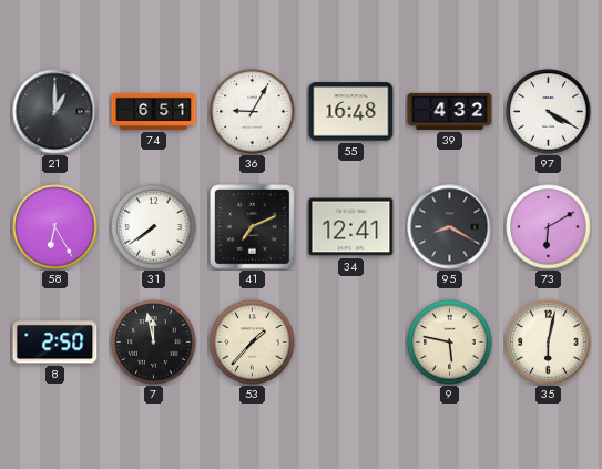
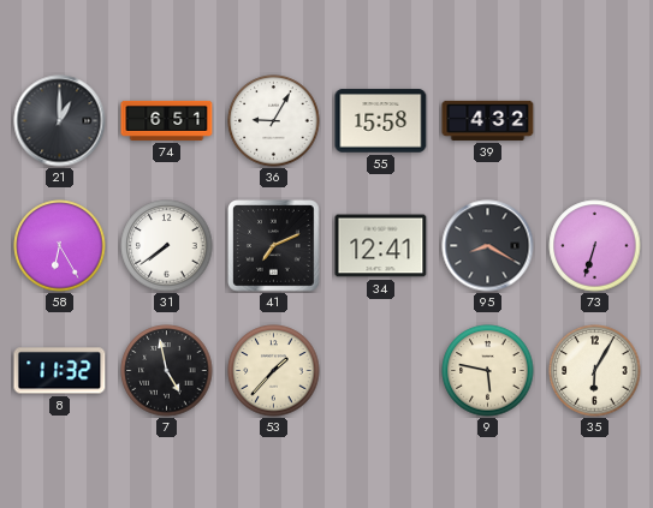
55: 16:48 -> 15:58
97: 4:20 -> none
73: 6:10 -> 6:33
8: 2:50 -> 11:32
7: 11:58 -> 4:58
35: 6:02 -> 6:05
